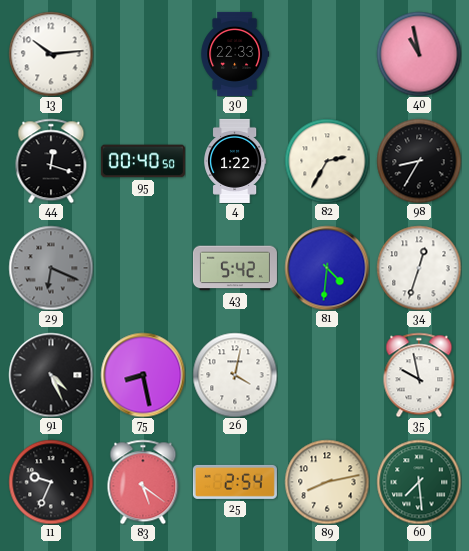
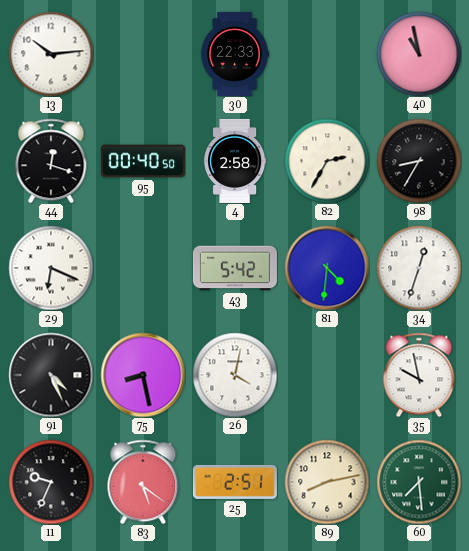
4: 1:22 -> 2:58
29 dial: grey -> white
25: 2:54 -> 2:51
